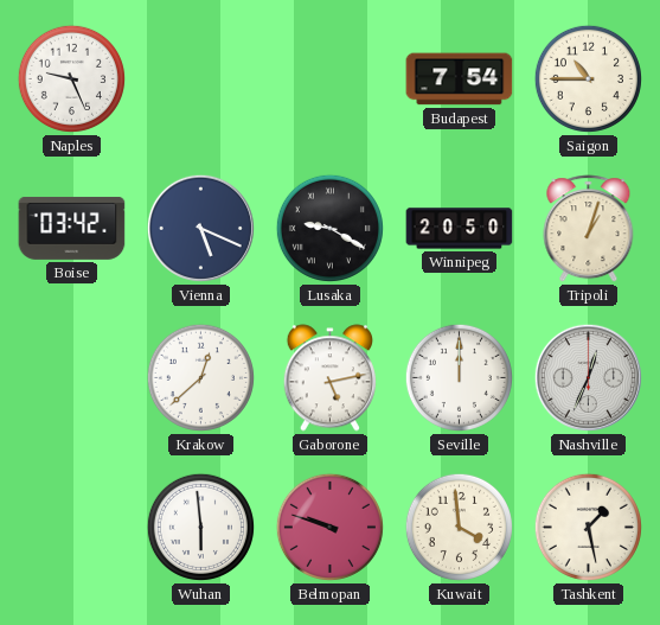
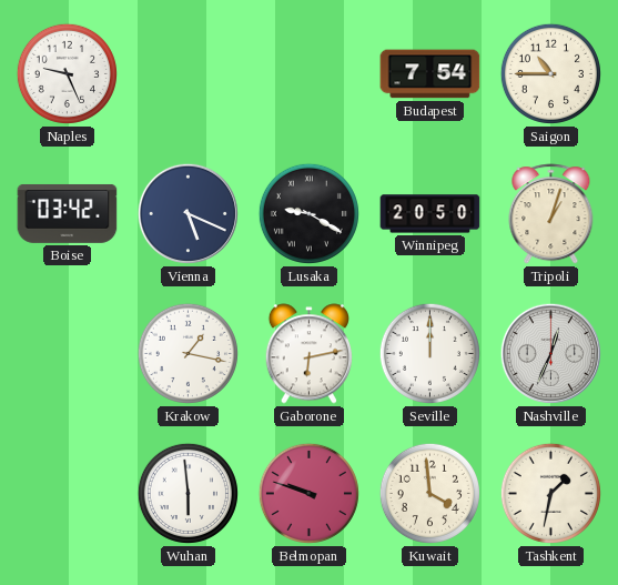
Krakow: 12:38 -> 1:17
Gaborone: 5:13 -> 6:13
Tashkent: 1:28 -> 1:32
